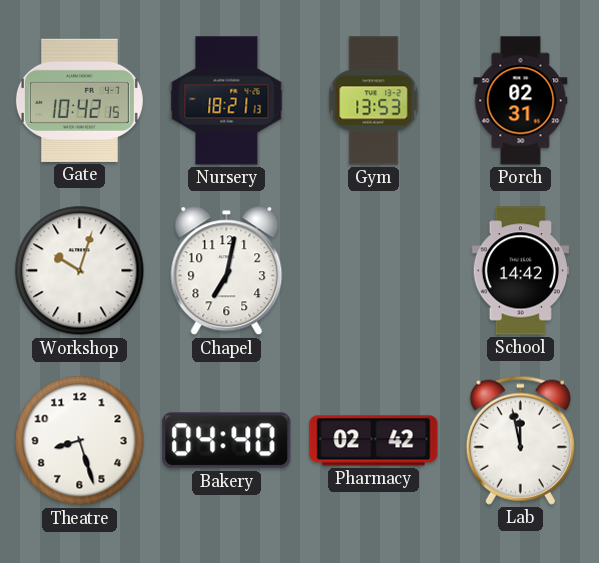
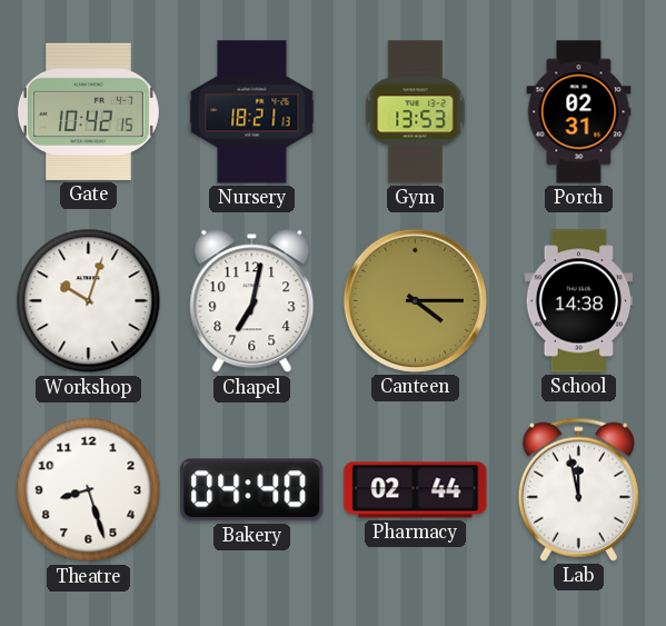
Canteen: none -> 4:15
School: 14:42 -> 14:38
Pharmacy: 02:42 -> 02:44
